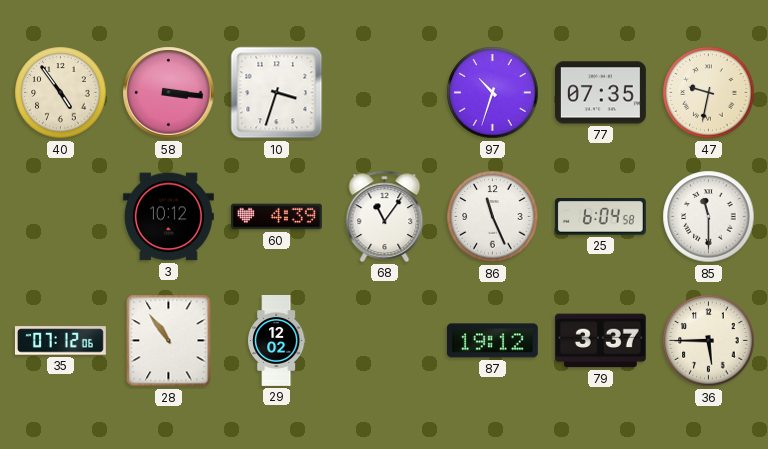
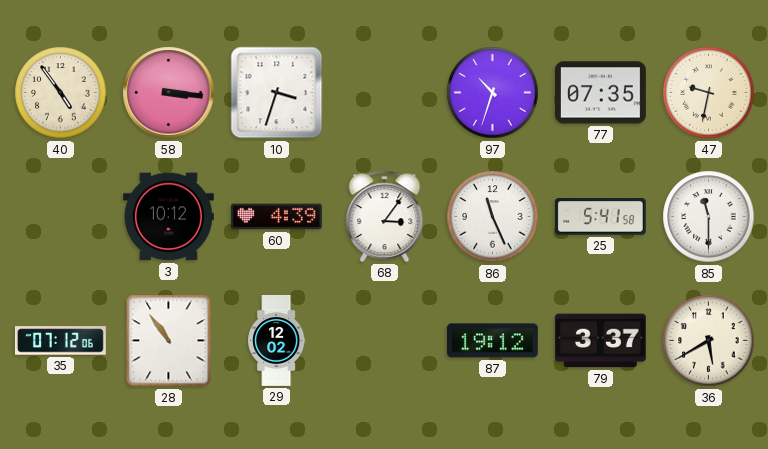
68: 11:06 -> 3:06
25: 6:04 -> 5:41
36: 5:45 -> 5:40
